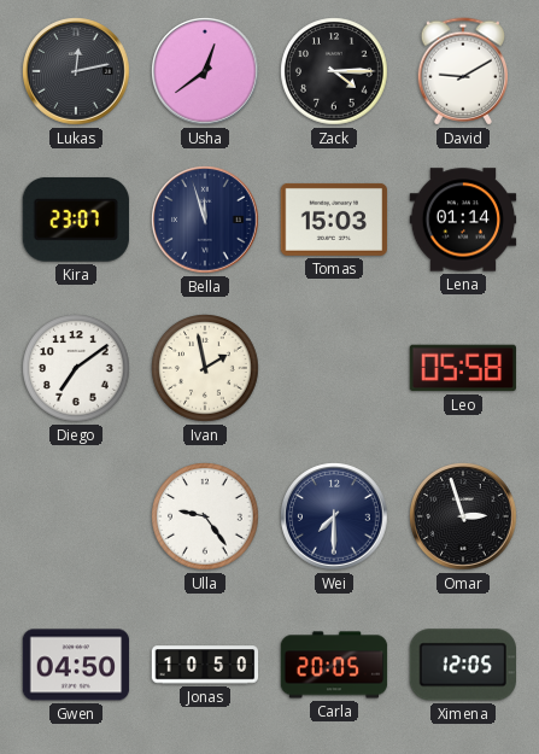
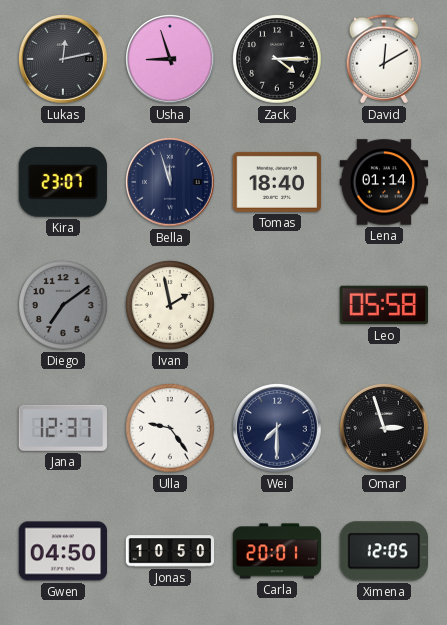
Usha: 12:39 -> 8:57
David: 9:10 -> 12:10
Tomas: 15:03 -> 18:40
Diego dial: white -> grey
Jana: none -> 12:37
Carla: 20:05 -> 20:01
